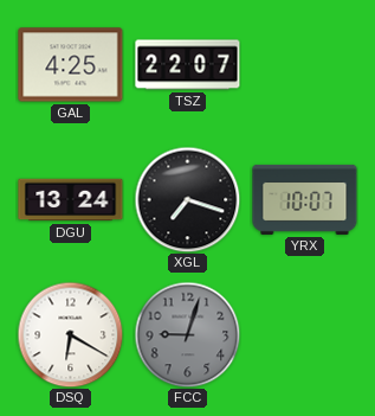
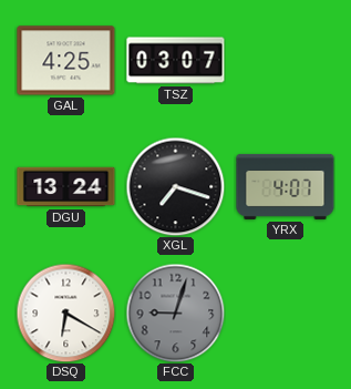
TSZ: 22:07 -> 03:07
YRX: 10:07 -> 4:07
